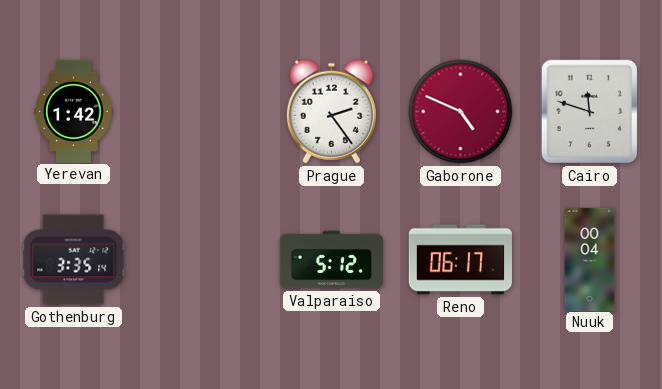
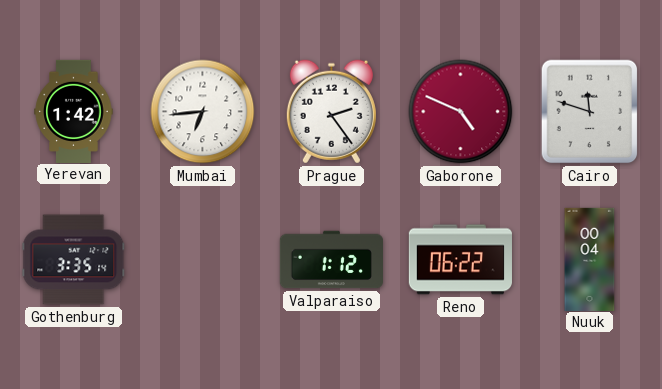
Mumbai: none -> 6:44
Valparaiso: 5:12 -> 1:12
Reno: 06:17 -> 06:22
